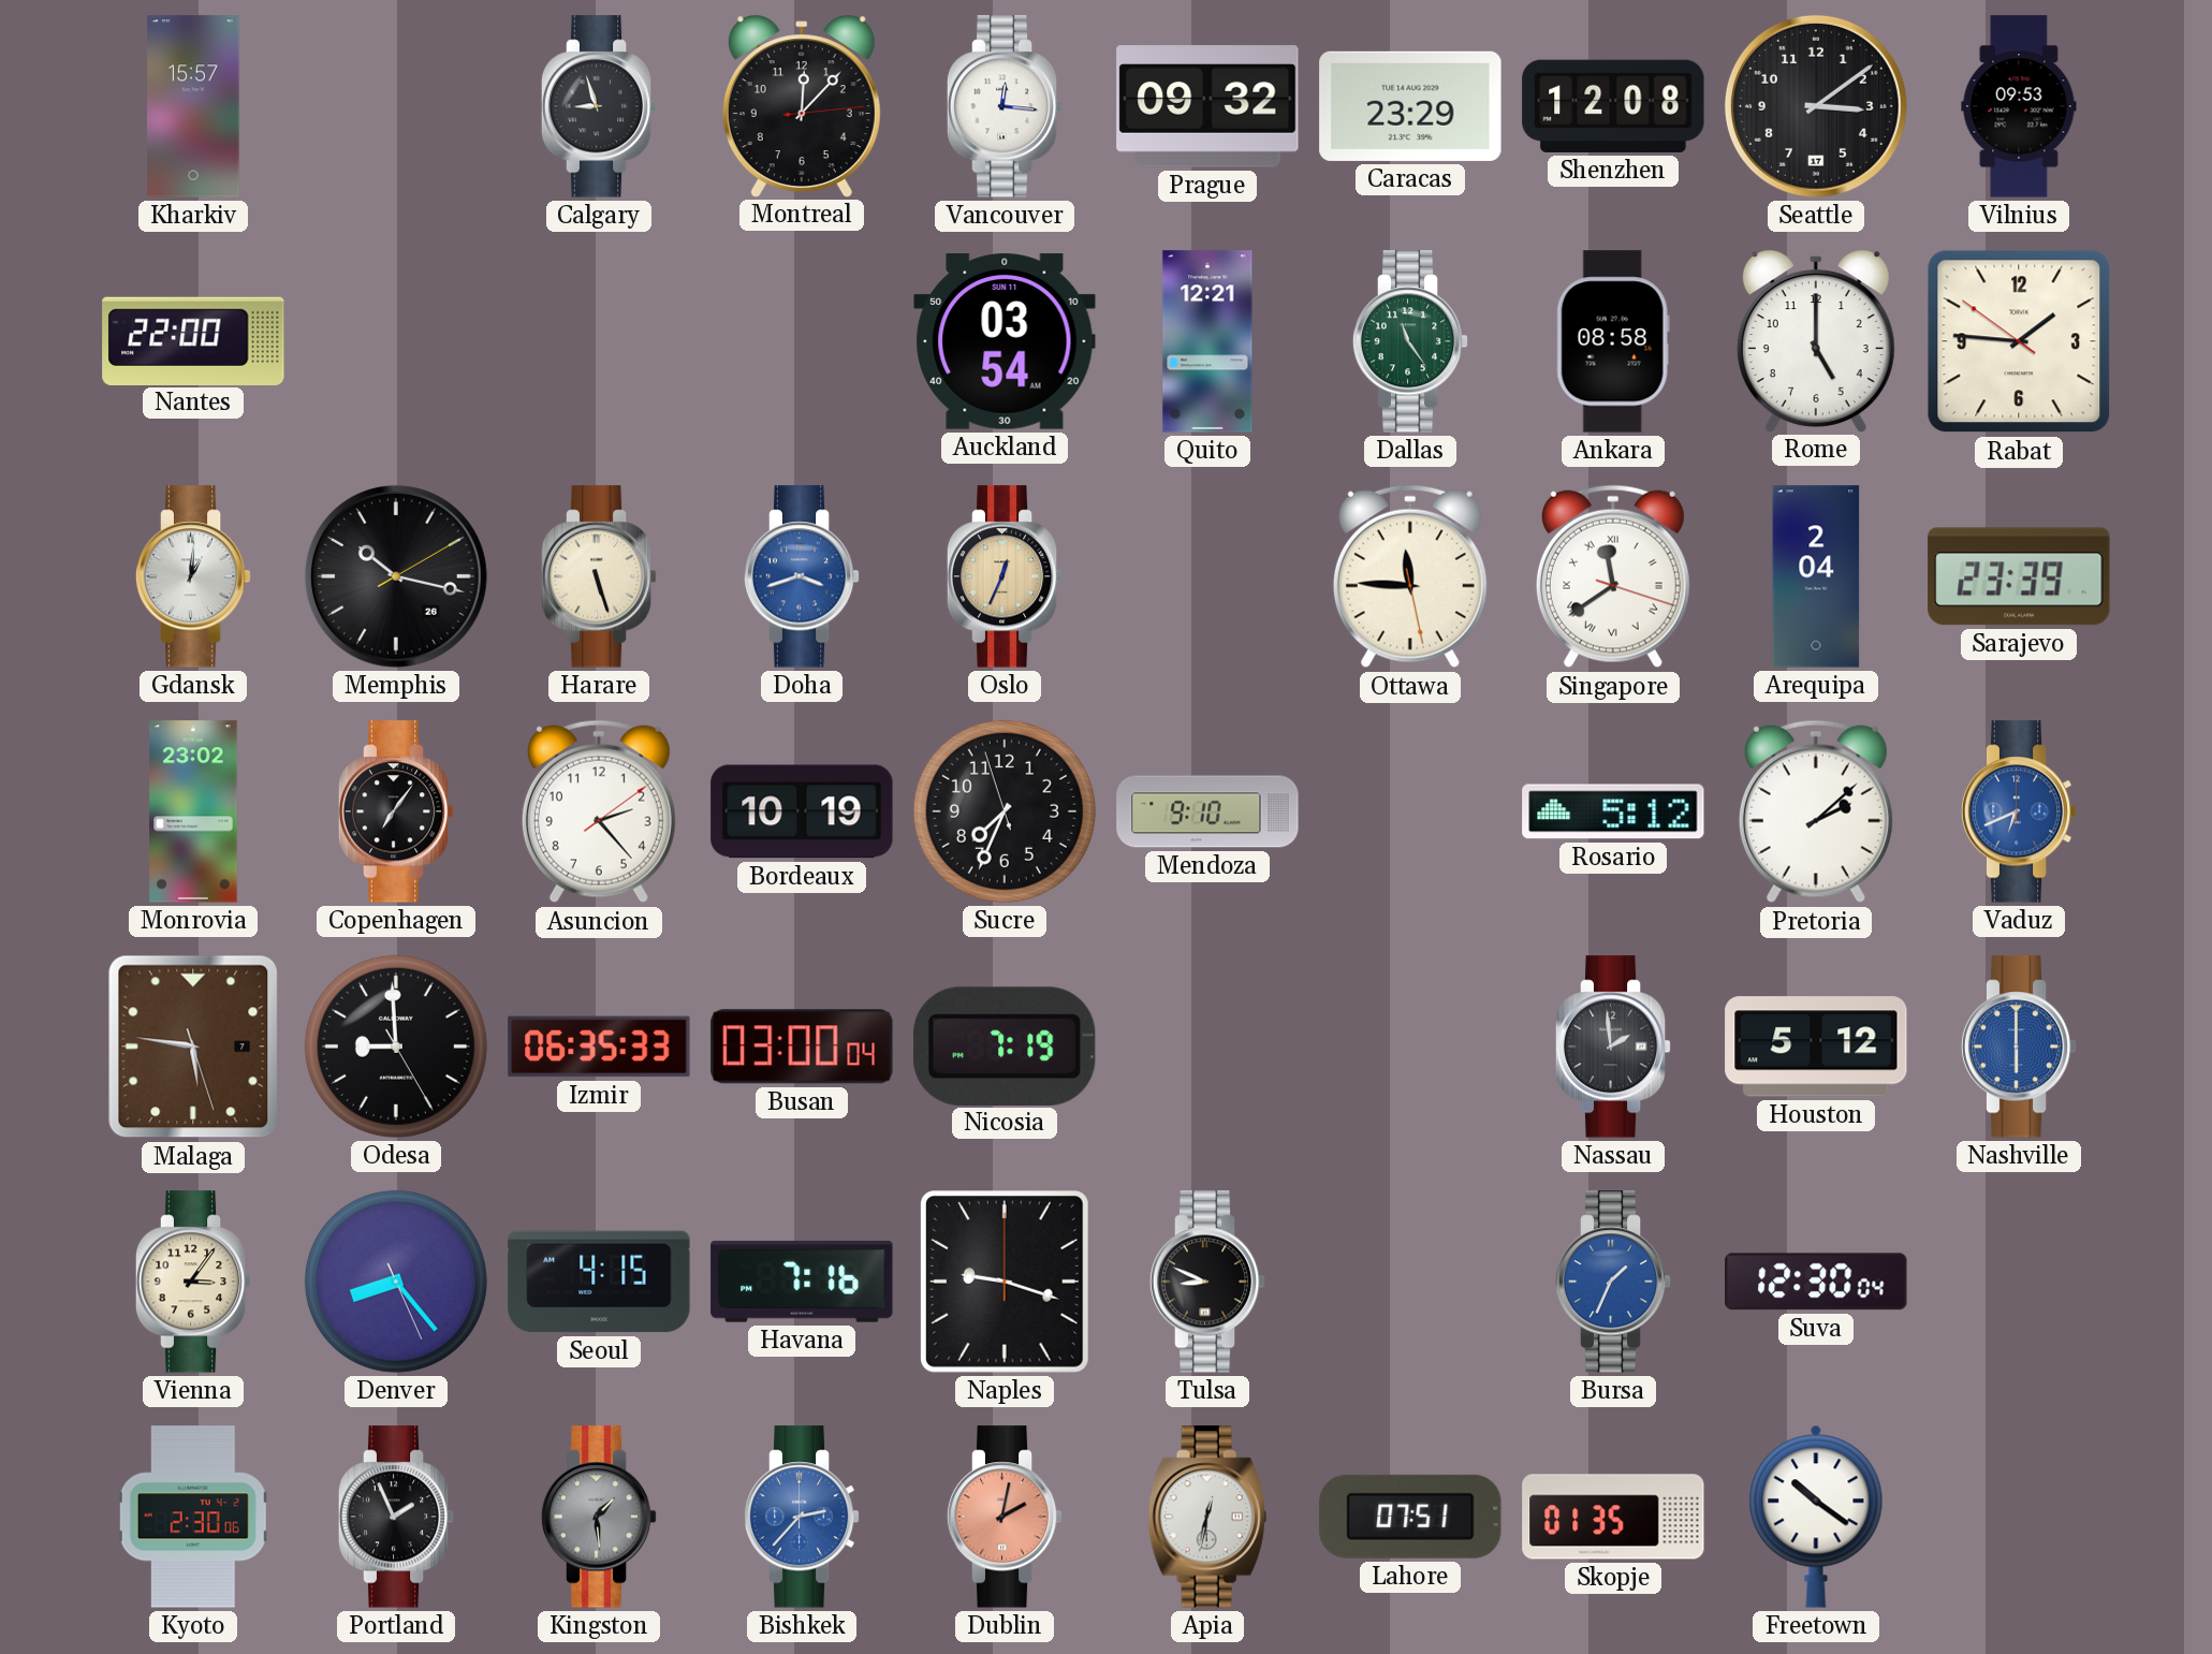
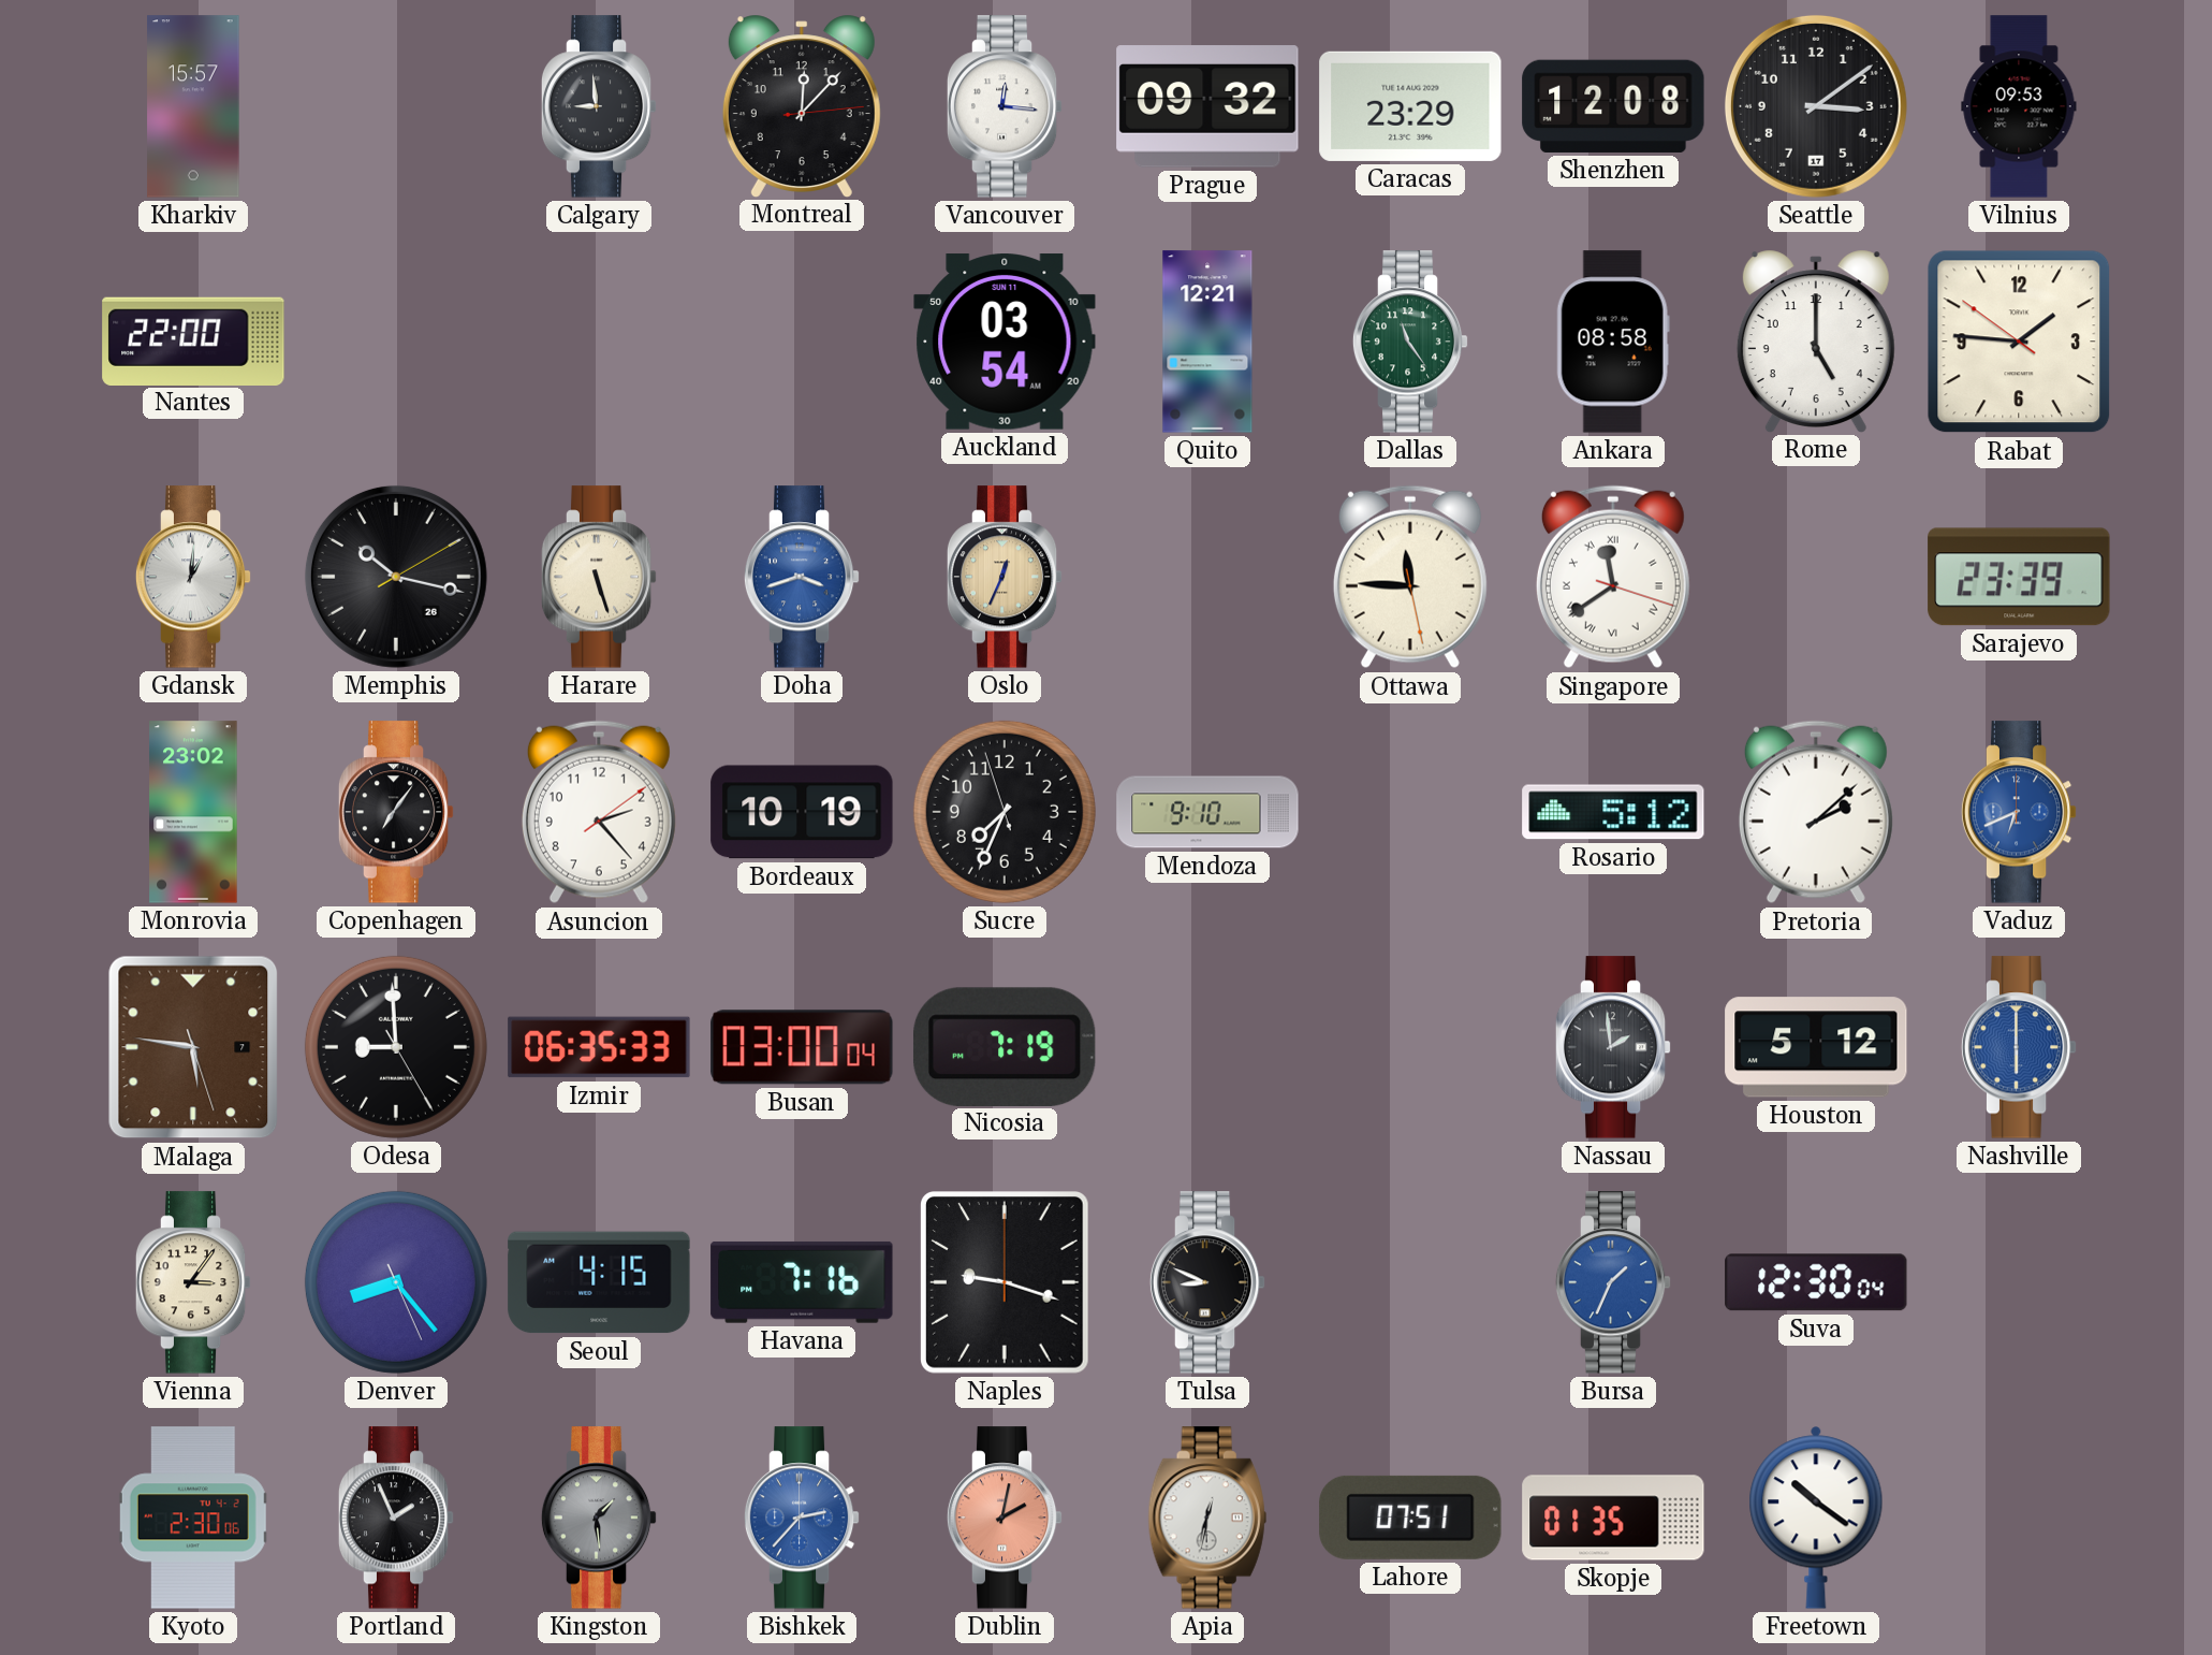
Calgary: 8:57 -> 8:59
Arequipa: 2:04 -> none
